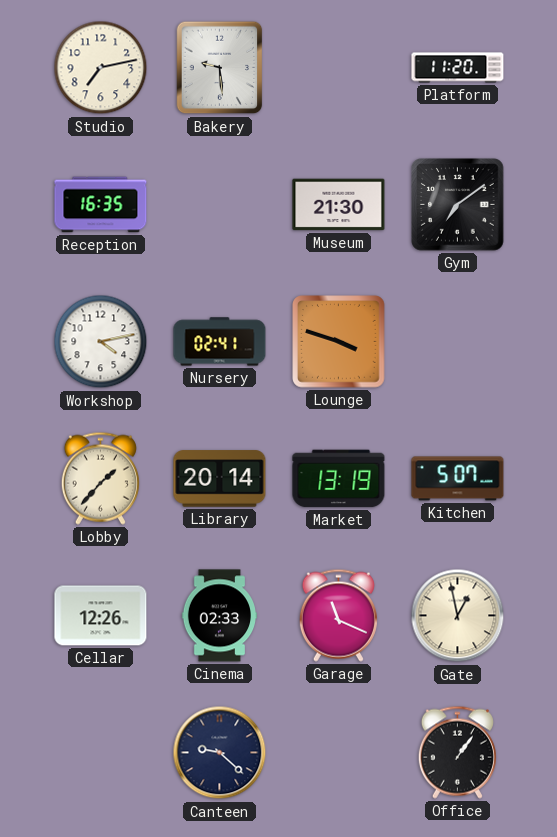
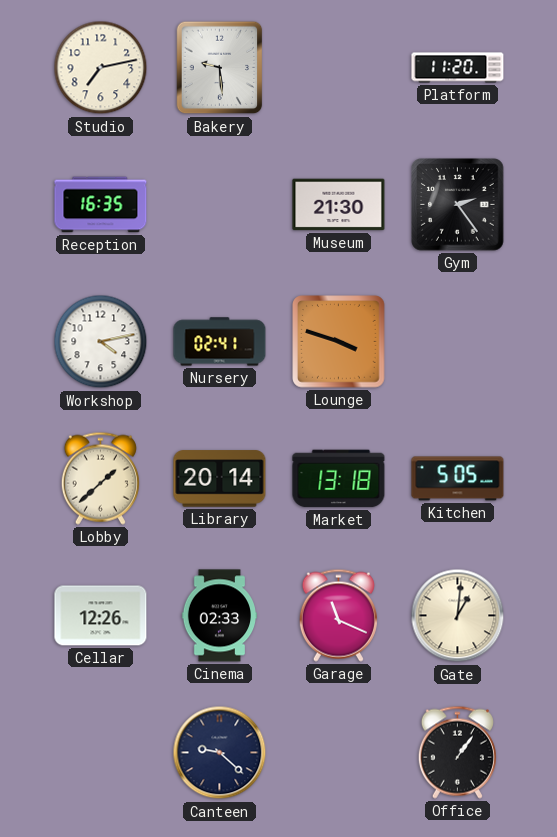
Gym: 7:09 -> 2:24
Lobby: 1:37 -> 1:38
Market: 13:19 -> 13:18
Kitchen: 5:07 -> 5:05
Gate: 12:58 -> 1:01
